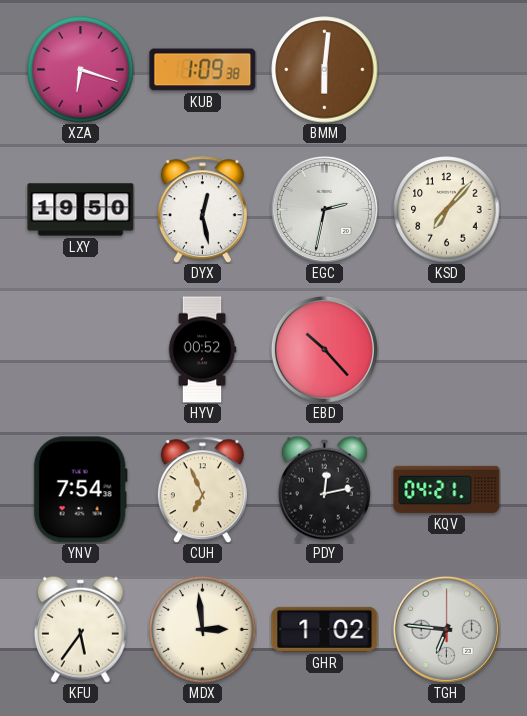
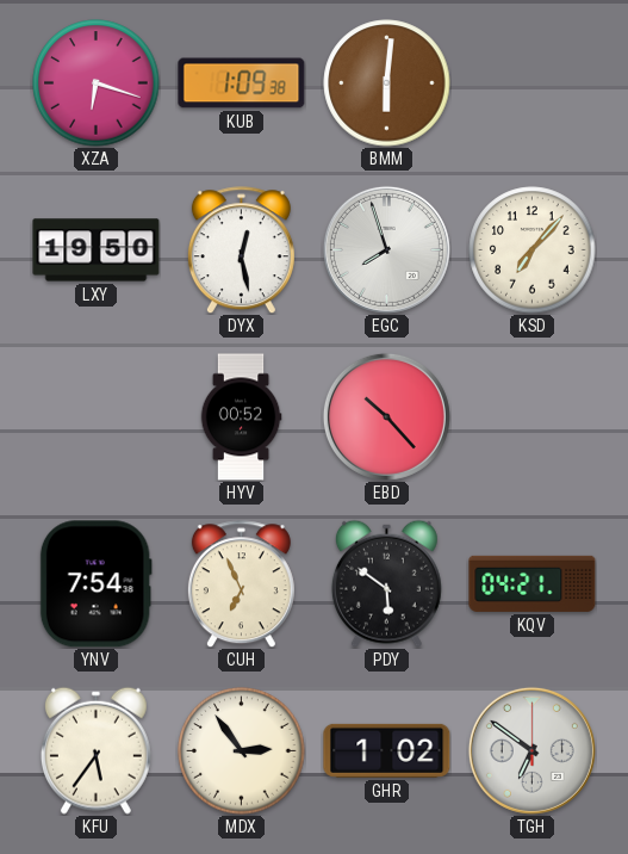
EGC: 2:32 -> 7:57
PDY: 12:13 -> 5:51
MDX: 2:59 -> 2:54
TGH: 6:46 -> 6:51
